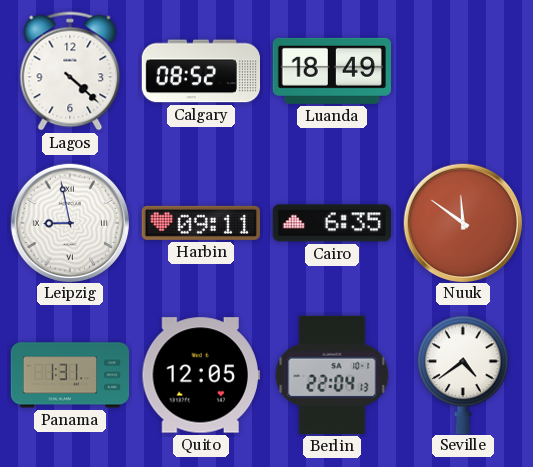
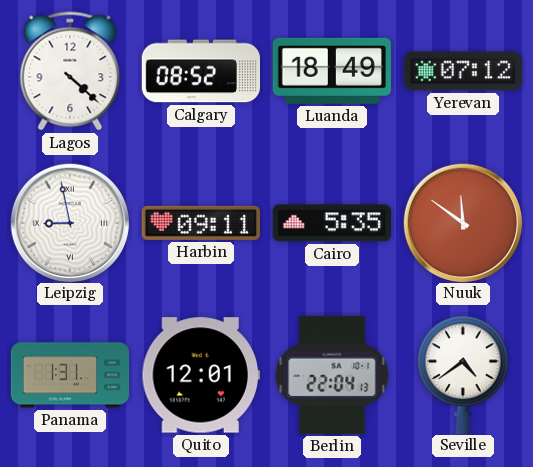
Yerevan: none -> 07:12
Cairo: 6:35 -> 5:35
Quito: 12:05 -> 12:01
